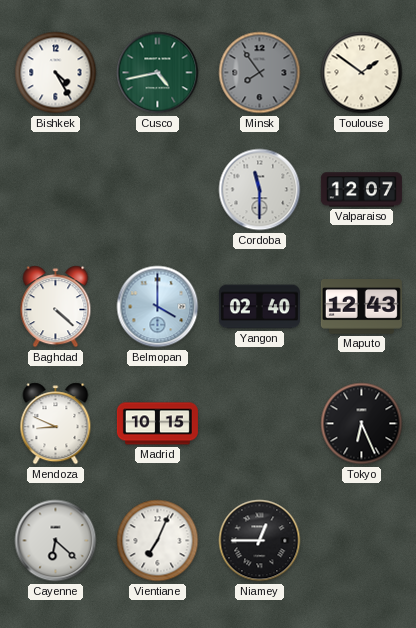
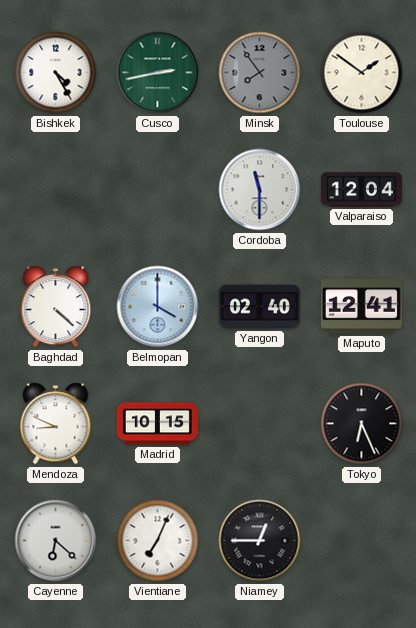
Cusco: 4:43 -> 2:43
Valparaiso: 12:07 -> 12:04
Maputo: 12:43 -> 12:41
